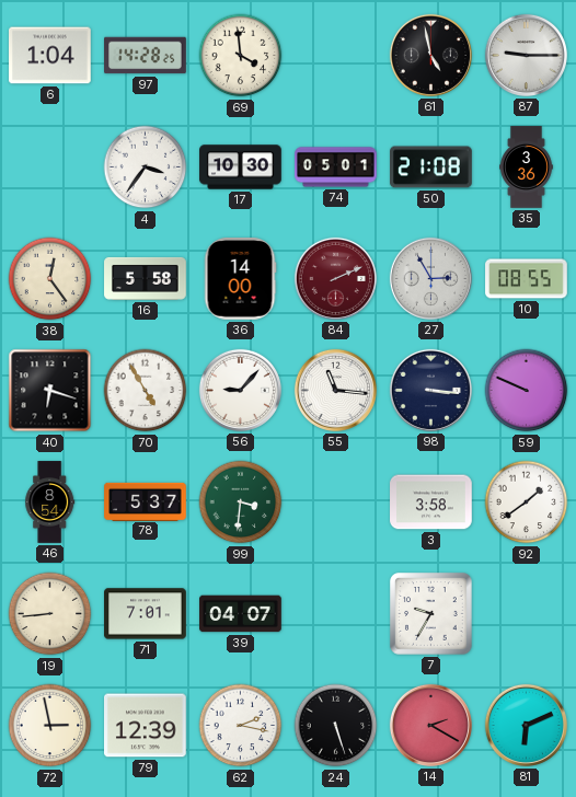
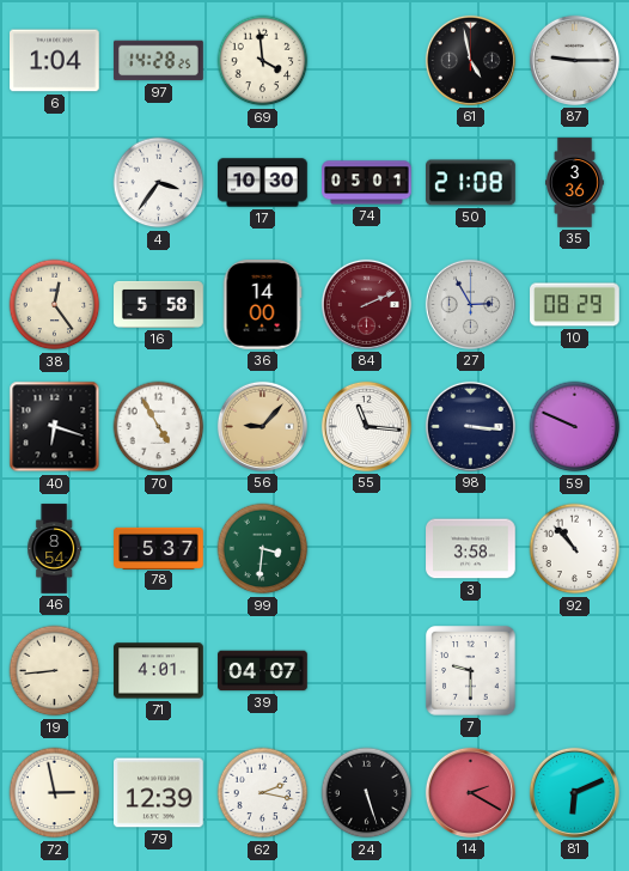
10: 08:55 -> 08:29
56 dial: white -> champagne
92: 1:39 -> 10:53
71: 7:01 -> 4:01
7: 9:35 -> 9:30
